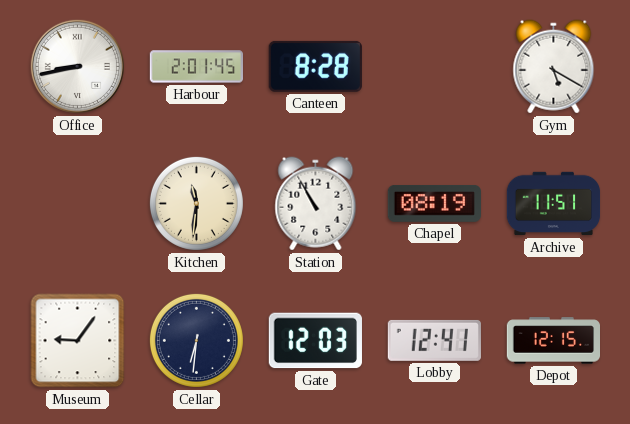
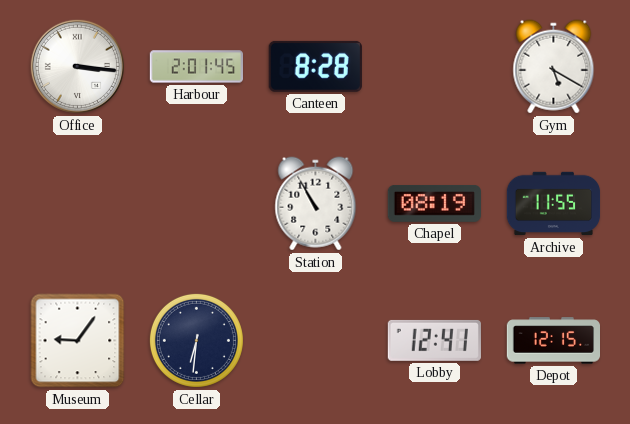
Office: 8:43 -> 3:16
Kitchen: 11:31 -> none
Archive: 11:51 -> 11:55
Gate: 12:03 -> none
